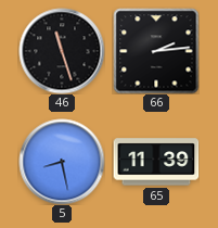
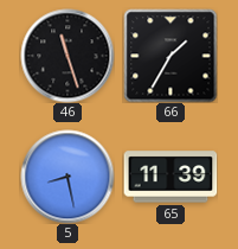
66: 2:14 -> 1:35
